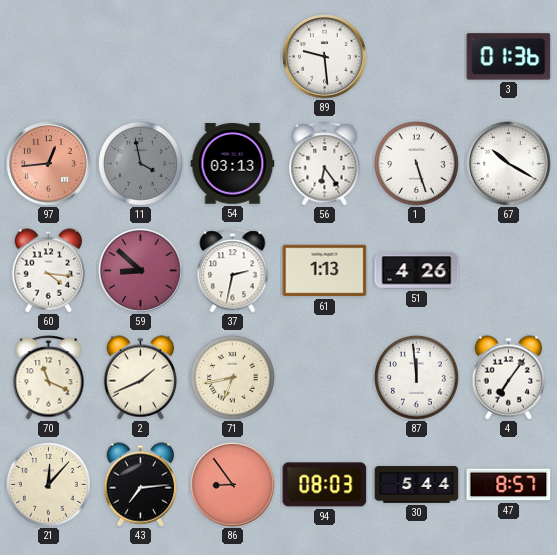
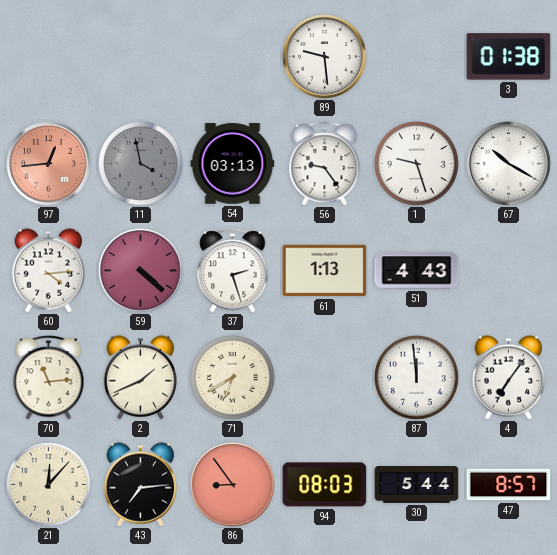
3: 01:36 -> 01:38
56: 6:24 -> 9:24
1: 5:27 -> 9:27
60: 4:16 -> 4:14
59: 8:52 -> 4:22
37: 2:32 -> 2:27
51: 4:26 -> 4:43
70: 11:19 -> 11:14
71: 6:43 -> 6:40
